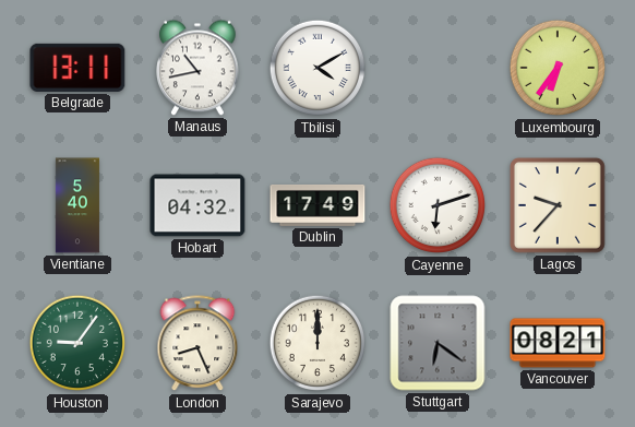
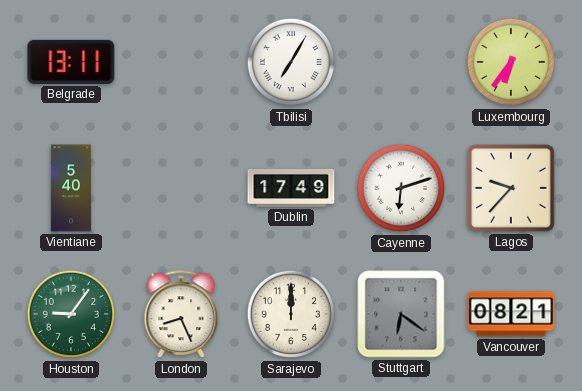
Manaus: 10:43 -> none
Tbilisi: 4:10 -> 7:05
Hobart: 04:32 -> none
